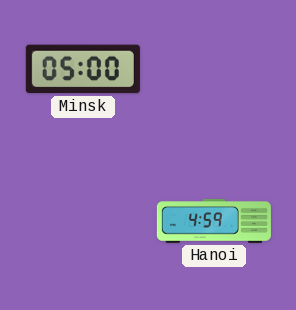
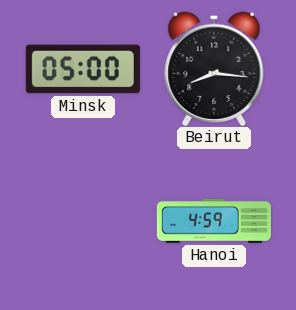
Beirut: none -> 8:16
